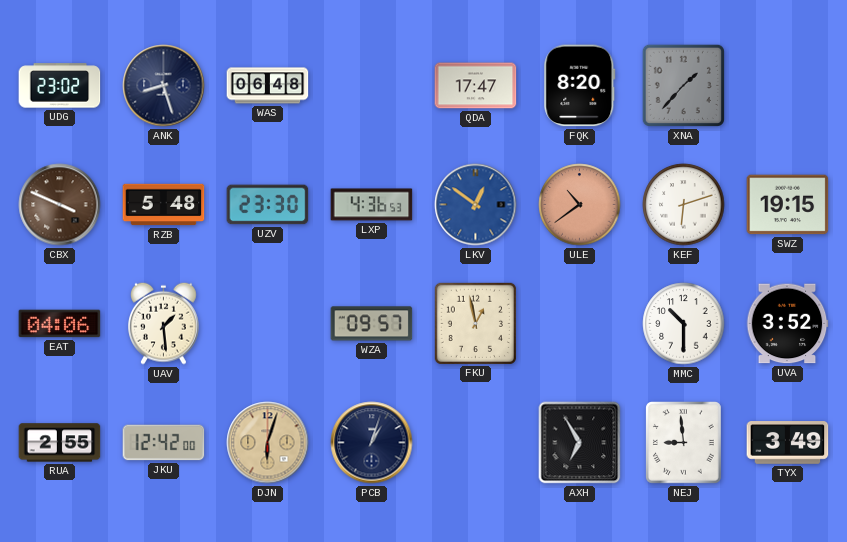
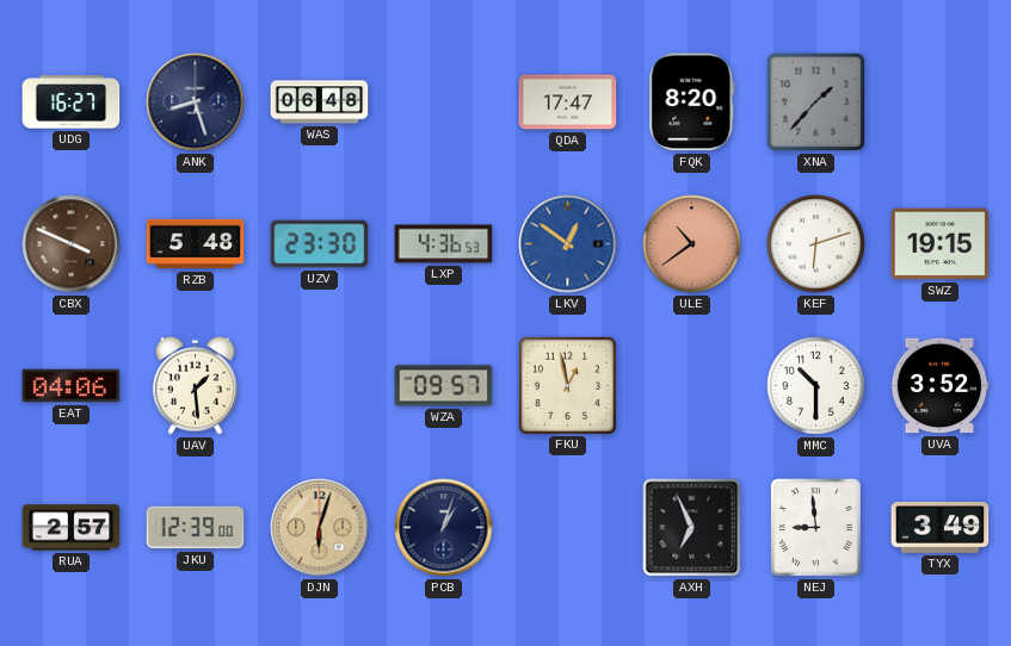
UDG: 23:02 -> 16:27
RUA: 2:55 -> 2:57
JKU: 12:42 -> 12:39
AXH: 6:55 -> 6:56
